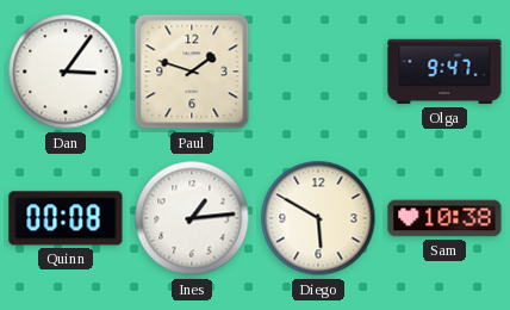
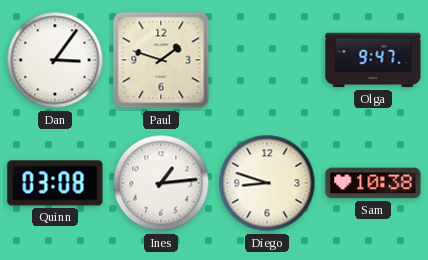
Quinn: 00:08 -> 03:08
Diego: 5:50 -> 8:48
